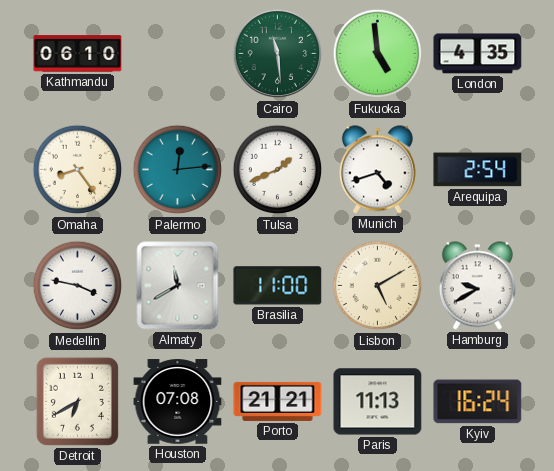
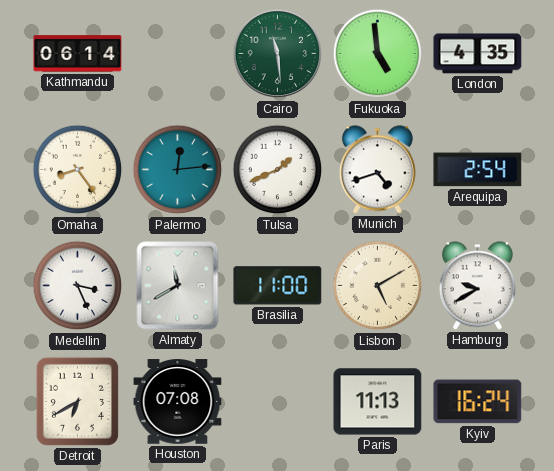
Kathmandu: 06:10 -> 06:14
Medellin: 3:47 -> 3:26
Porto: 21:21 -> none
